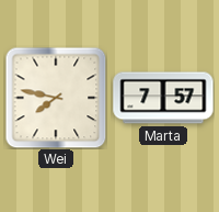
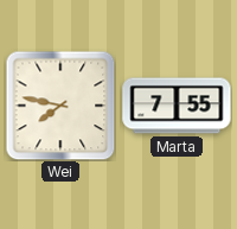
Marta: 7:57 -> 7:55
